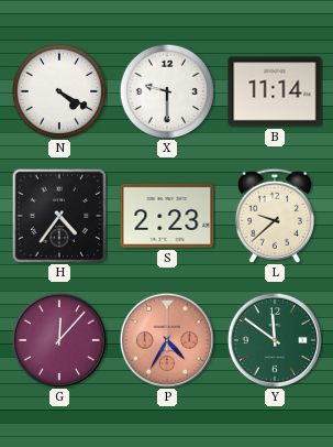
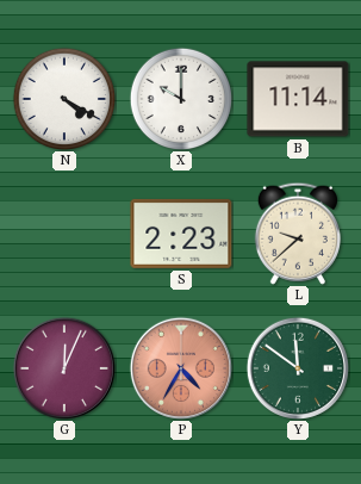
X: 9:30 -> 10:00
H: 4:36 -> none
G: 12:07 -> 12:04
